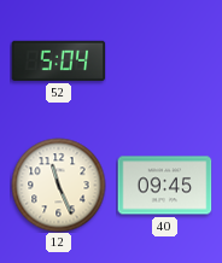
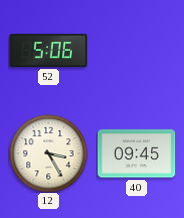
52: 5:04 -> 5:06
12: 11:26 -> 3:25
